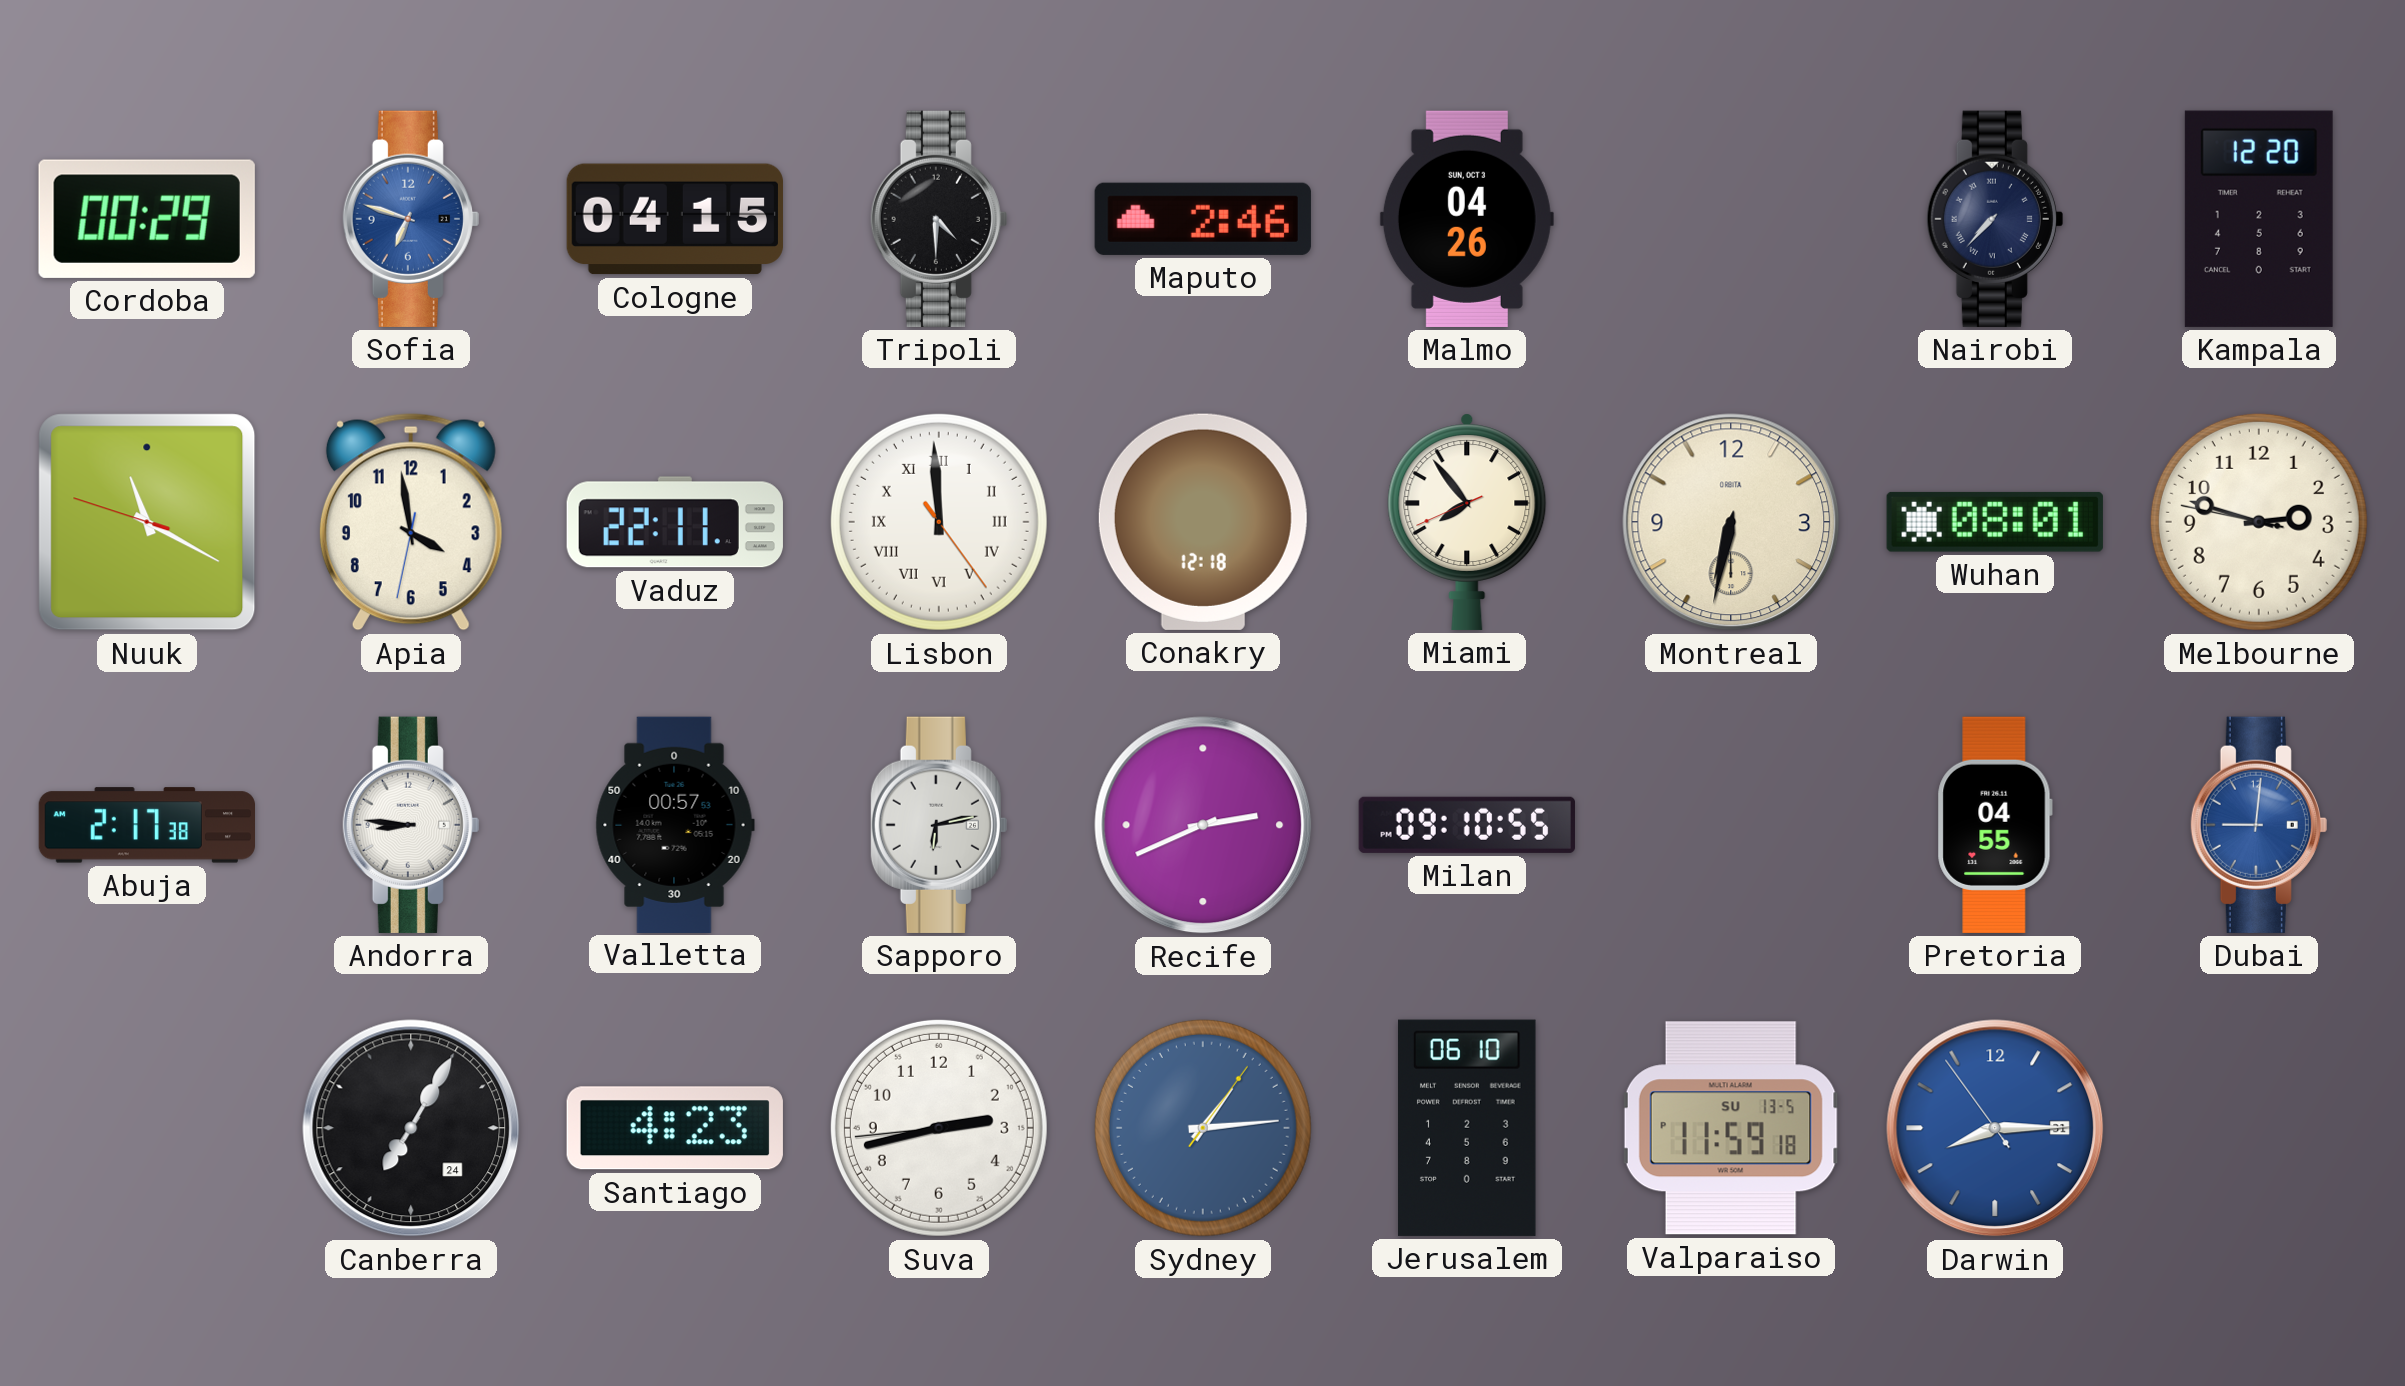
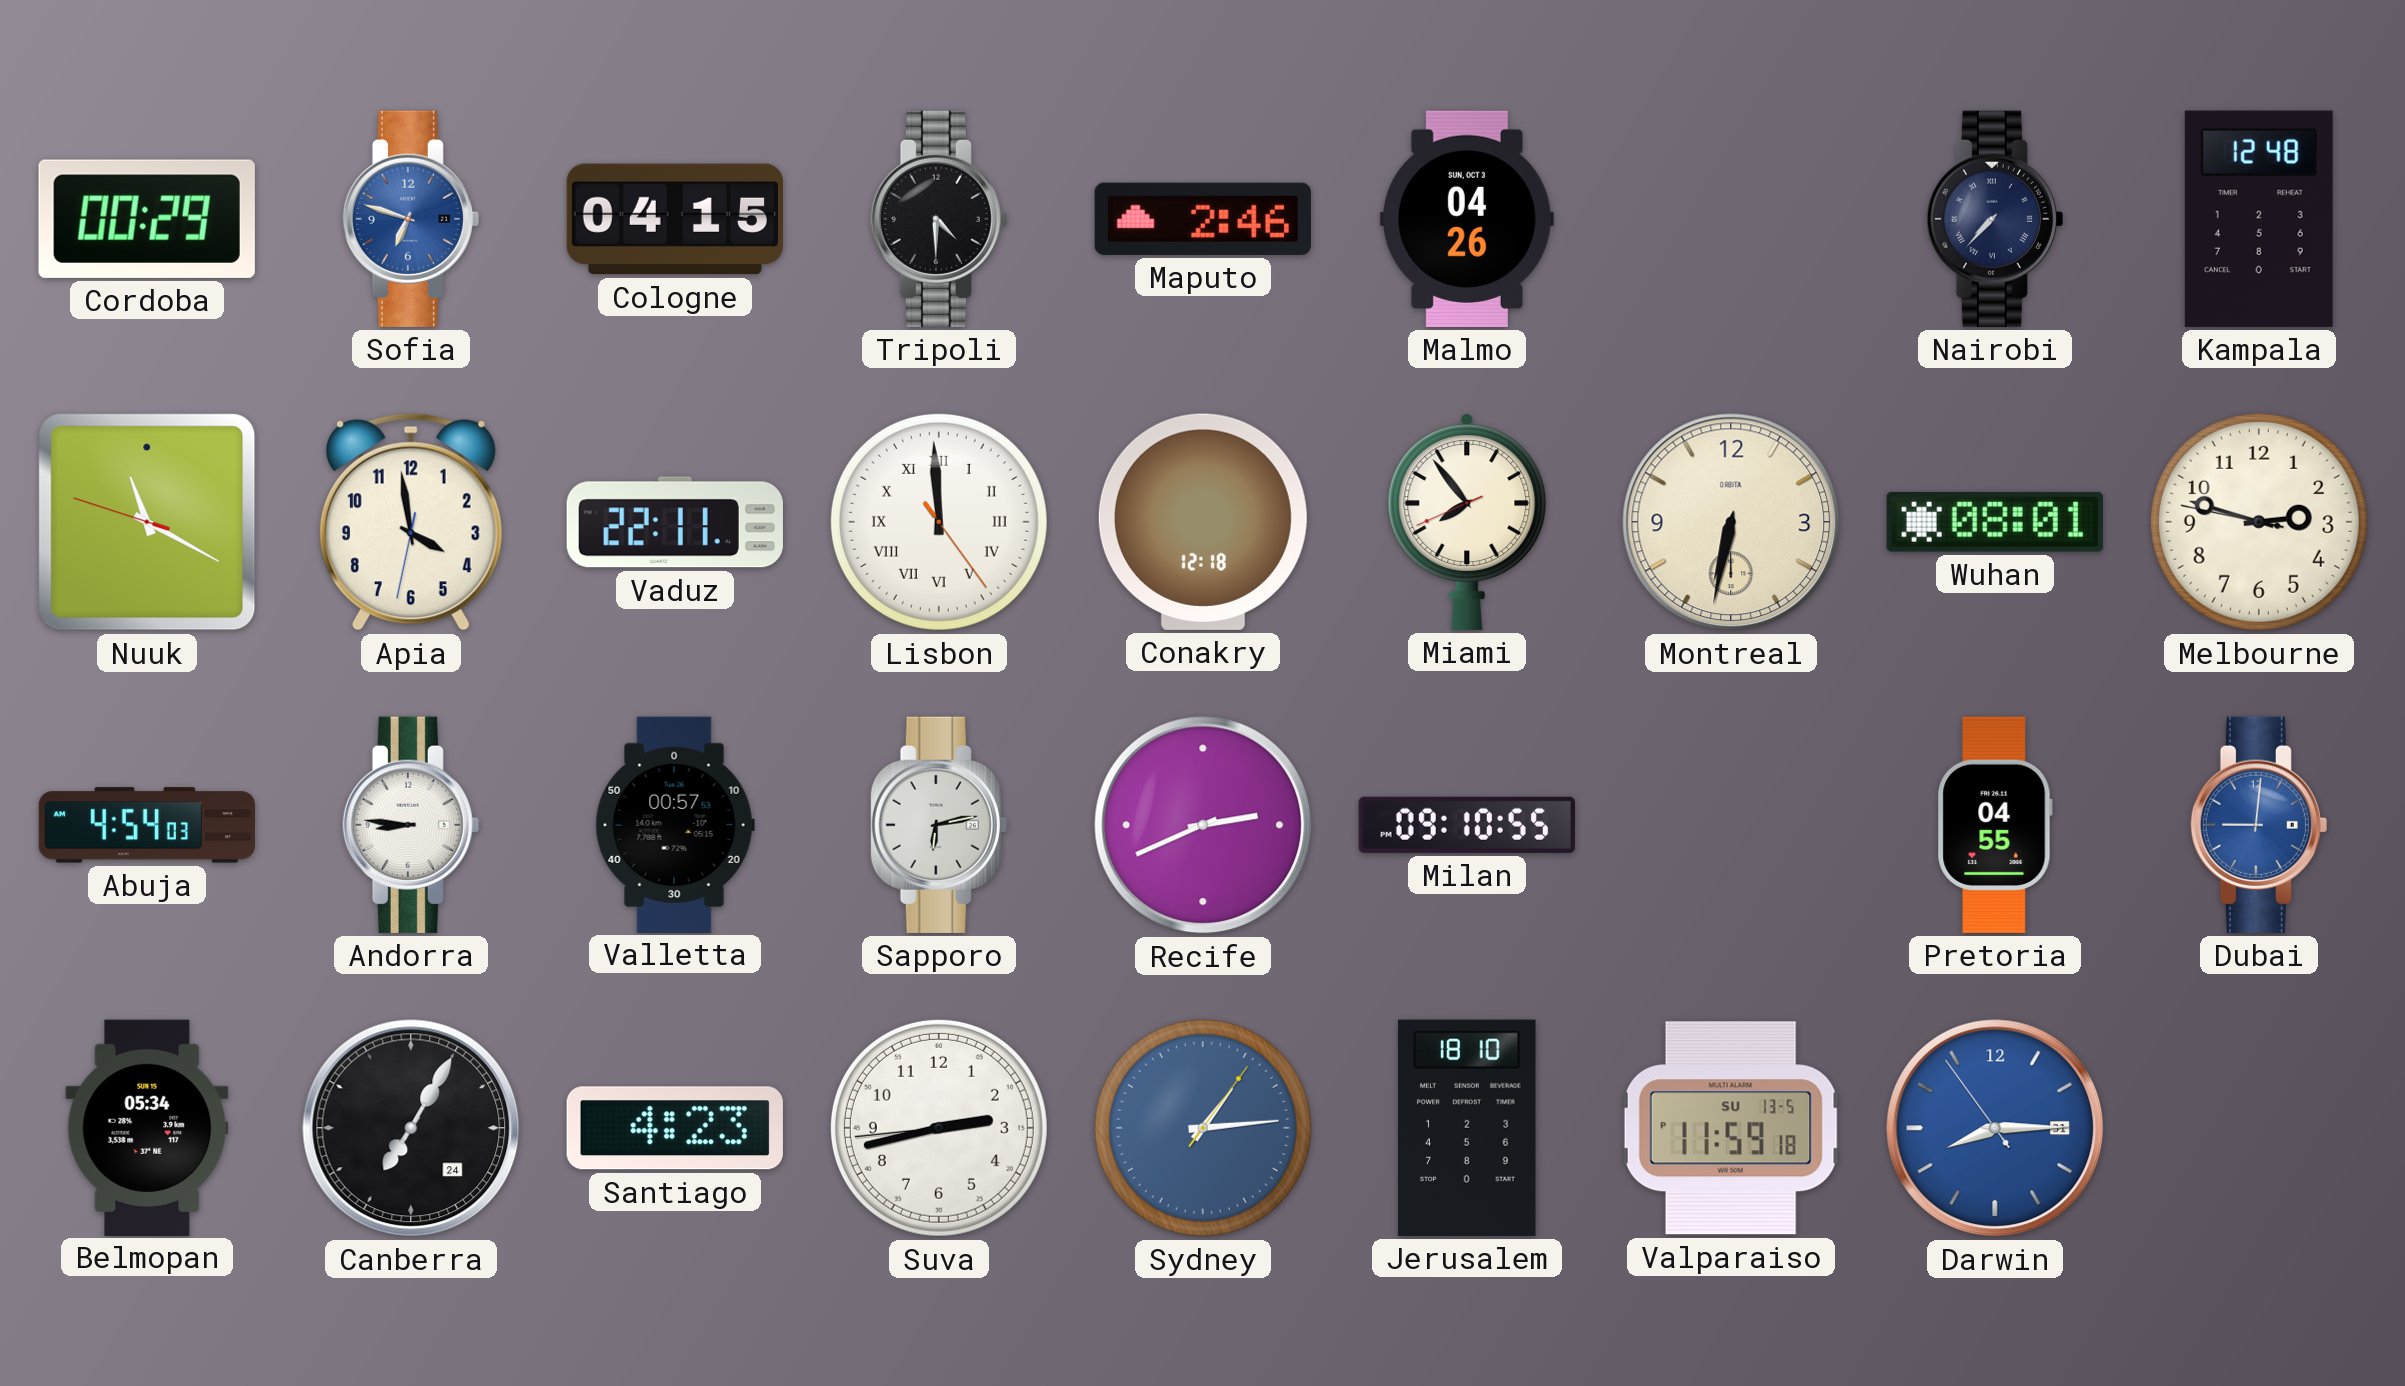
Kampala: 12:20 -> 12:48
Abuja: 2:17 -> 4:54
Belmopan: none -> 05:34
Jerusalem: 06:10 -> 18:10
